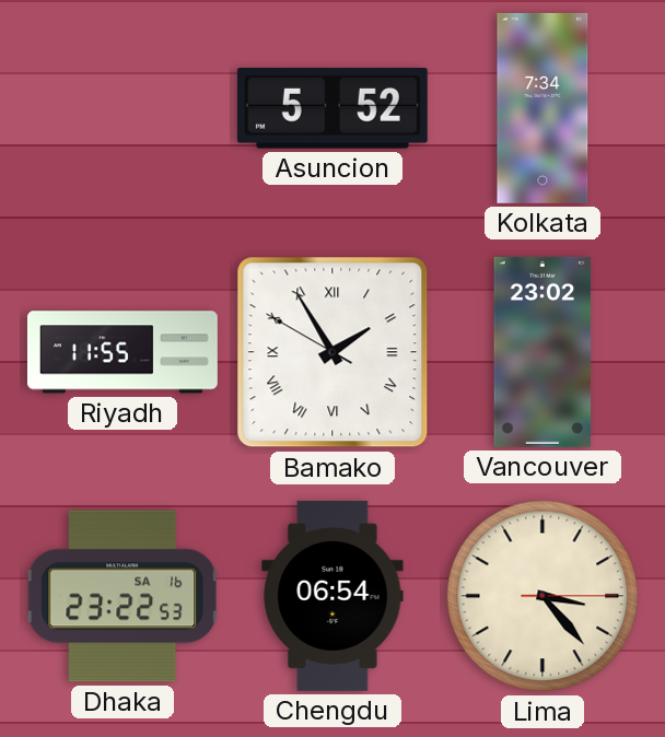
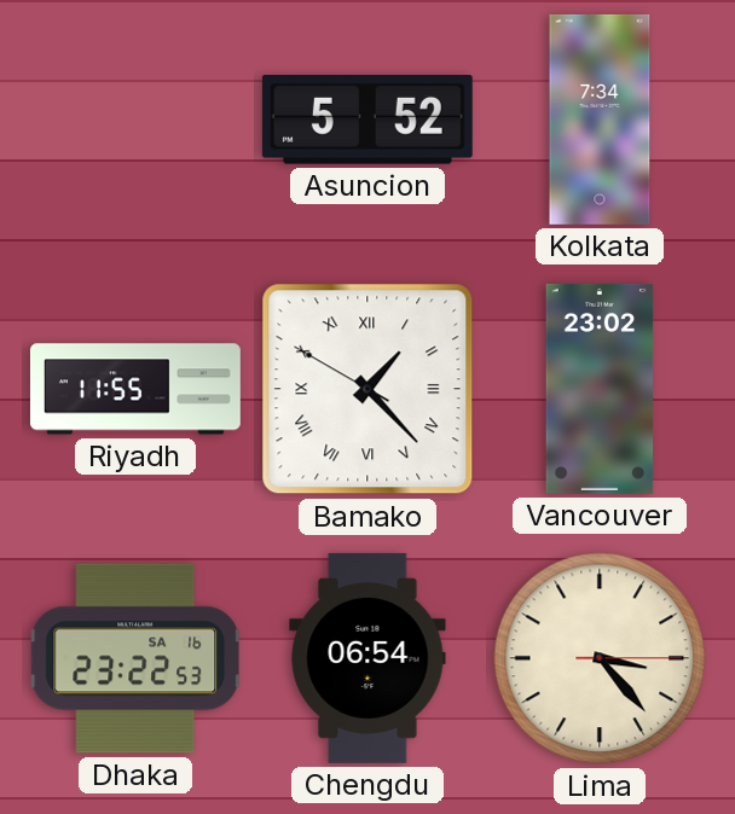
Bamako: 1:54 -> 1:22
